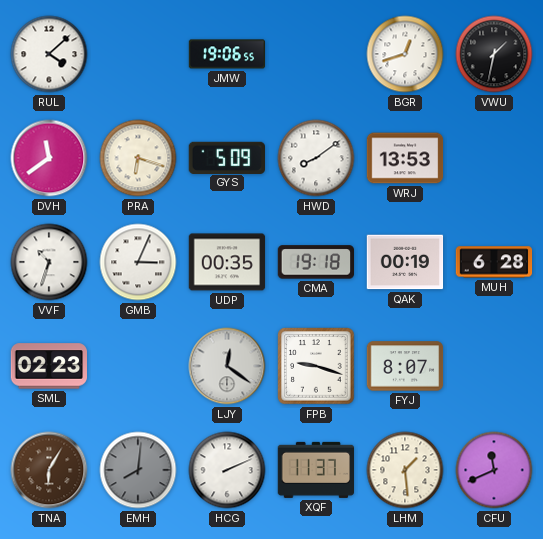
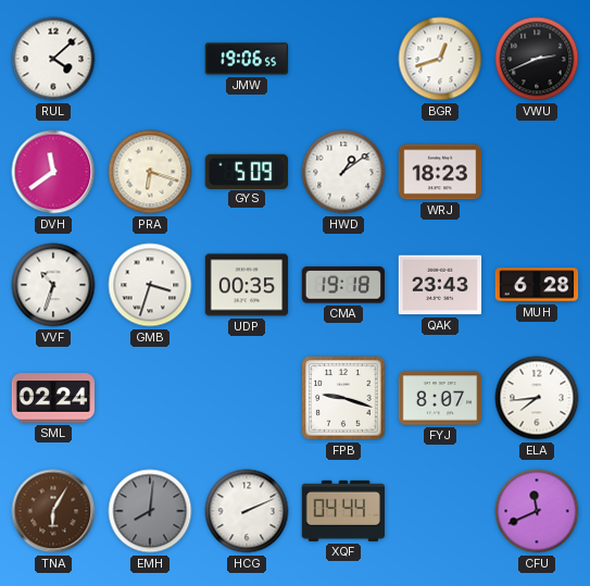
VWU: 1:32 -> 2:41
HWD: 8:09 -> 1:09
WRJ: 13:53 -> 18:23
GMB: 3:04 -> 3:33
QAK: 00:19 -> 23:43
SML: 02:23 -> 02:24
LJY: 12:21 -> none
ELA: none -> 7:44
XQF: 11:37 -> 04:44
LHM: 1:29 -> none
